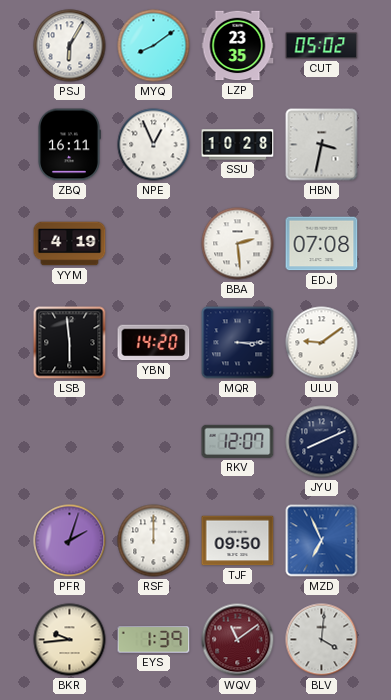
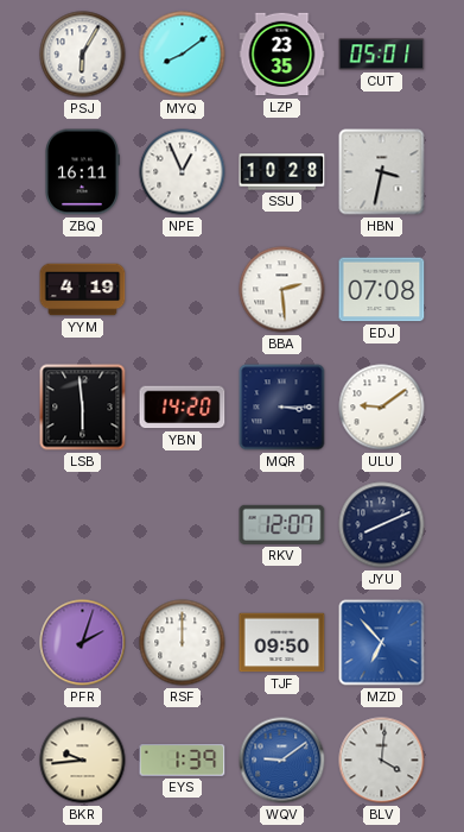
CUT: 05:02 -> 05:01
MZD: 6:56 -> 6:53
WQV: 11:09 -> 9:09
WQV dial: burgundy -> blue
